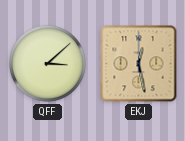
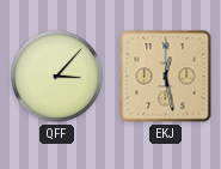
QFF: 3:08 -> 3:07
